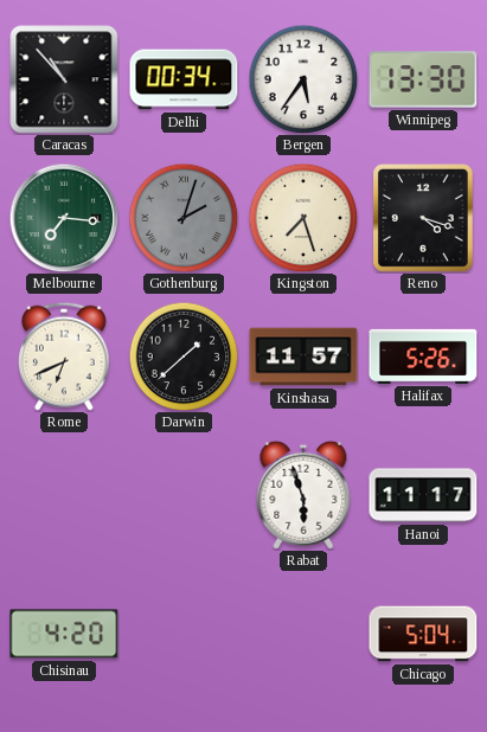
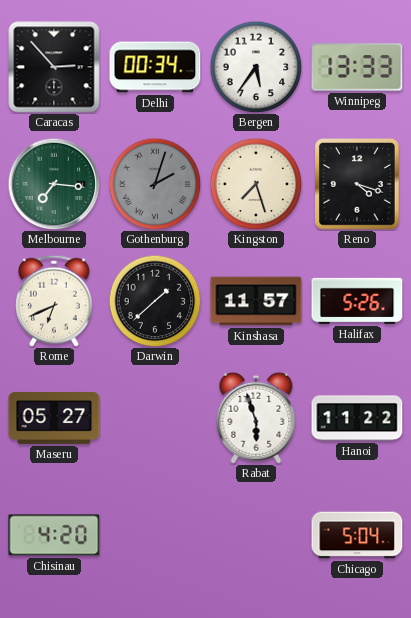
Caracas: 10:53 -> 2:53
Winnipeg: 13:30 -> 13:33
Maseru: none -> 05:27
Hanoi: 11:17 -> 11:22
